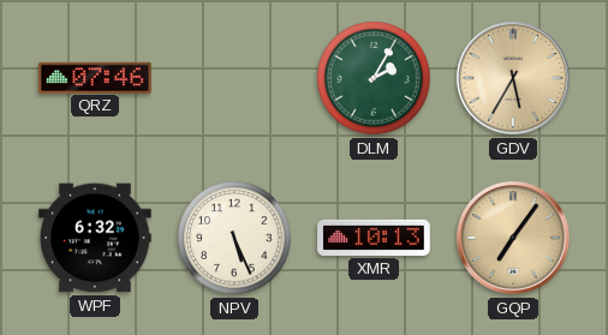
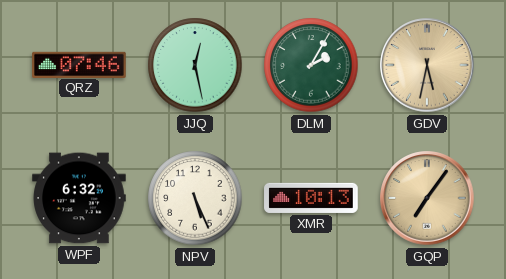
JJQ: none -> 12:28
GDV: 5:35 -> 5:32
